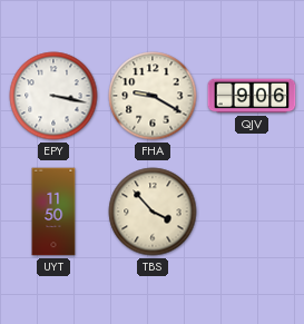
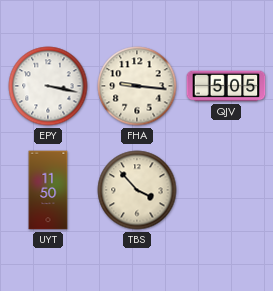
FHA: 9:20 -> 9:16
QJV: 9:06 -> 5:05
